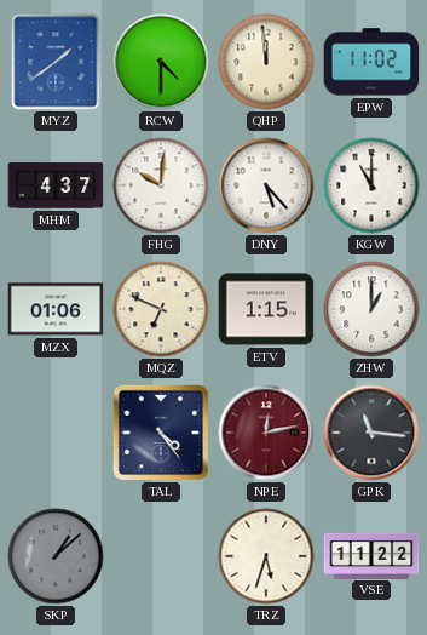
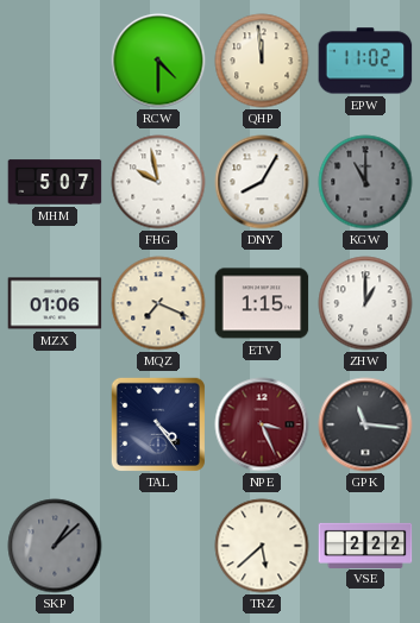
MYZ: 1:39 -> none
MHM: 4:37 -> 5:07
FHG: 10:01 -> 9:58
DNY: 5:23 -> 8:05
KGW dial: white -> grey
MQZ: 6:49 -> 7:19
NPE: 12:13 -> 3:26
TRZ: 5:33 -> 5:38
VSE: 11:22 -> 2:22
